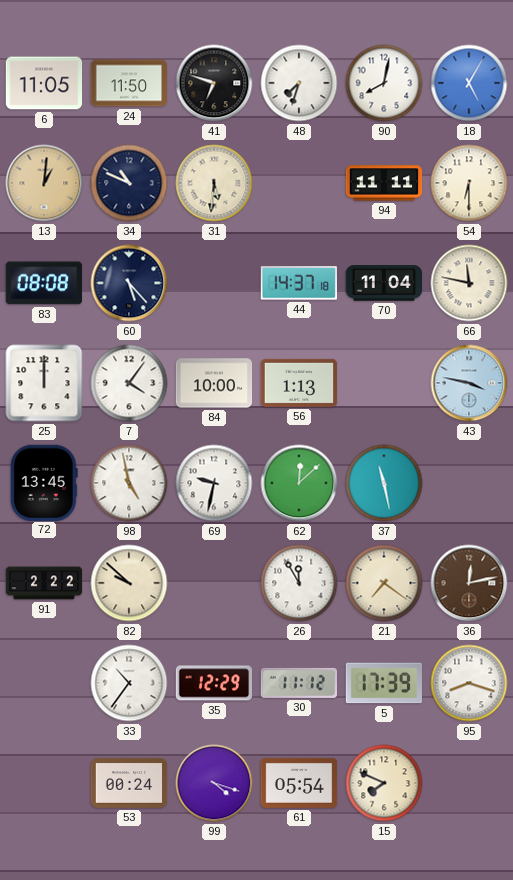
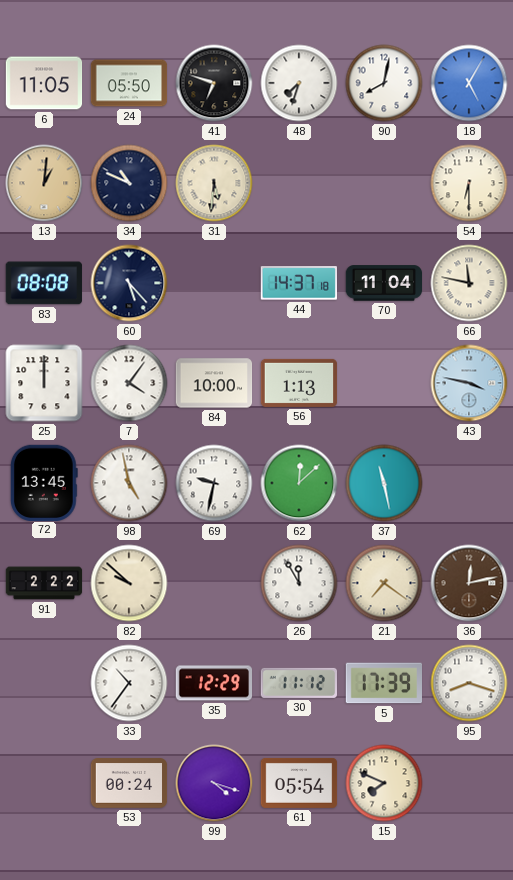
24: 11:50 -> 05:50
94: 11:11 -> none
